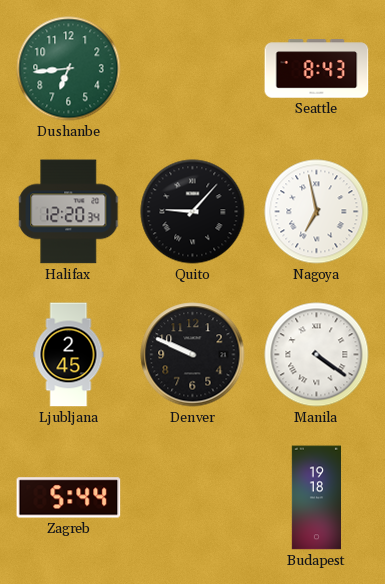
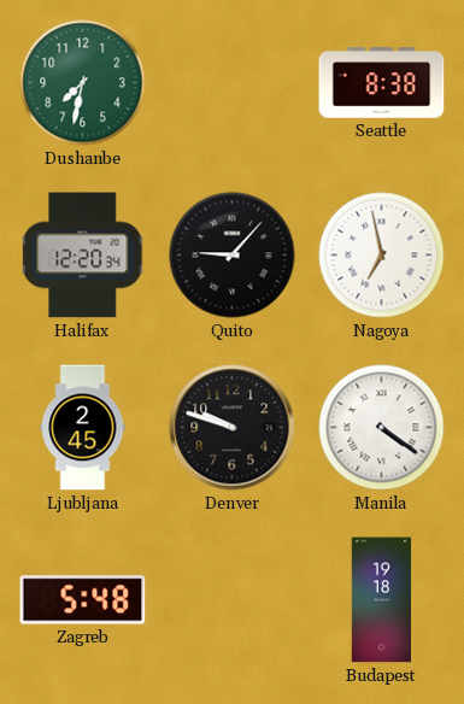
Dushanbe: 6:44 -> 7:32
Seattle: 8:43 -> 8:38
Denver: 9:49 -> 9:48
Zagreb: 5:44 -> 5:48
